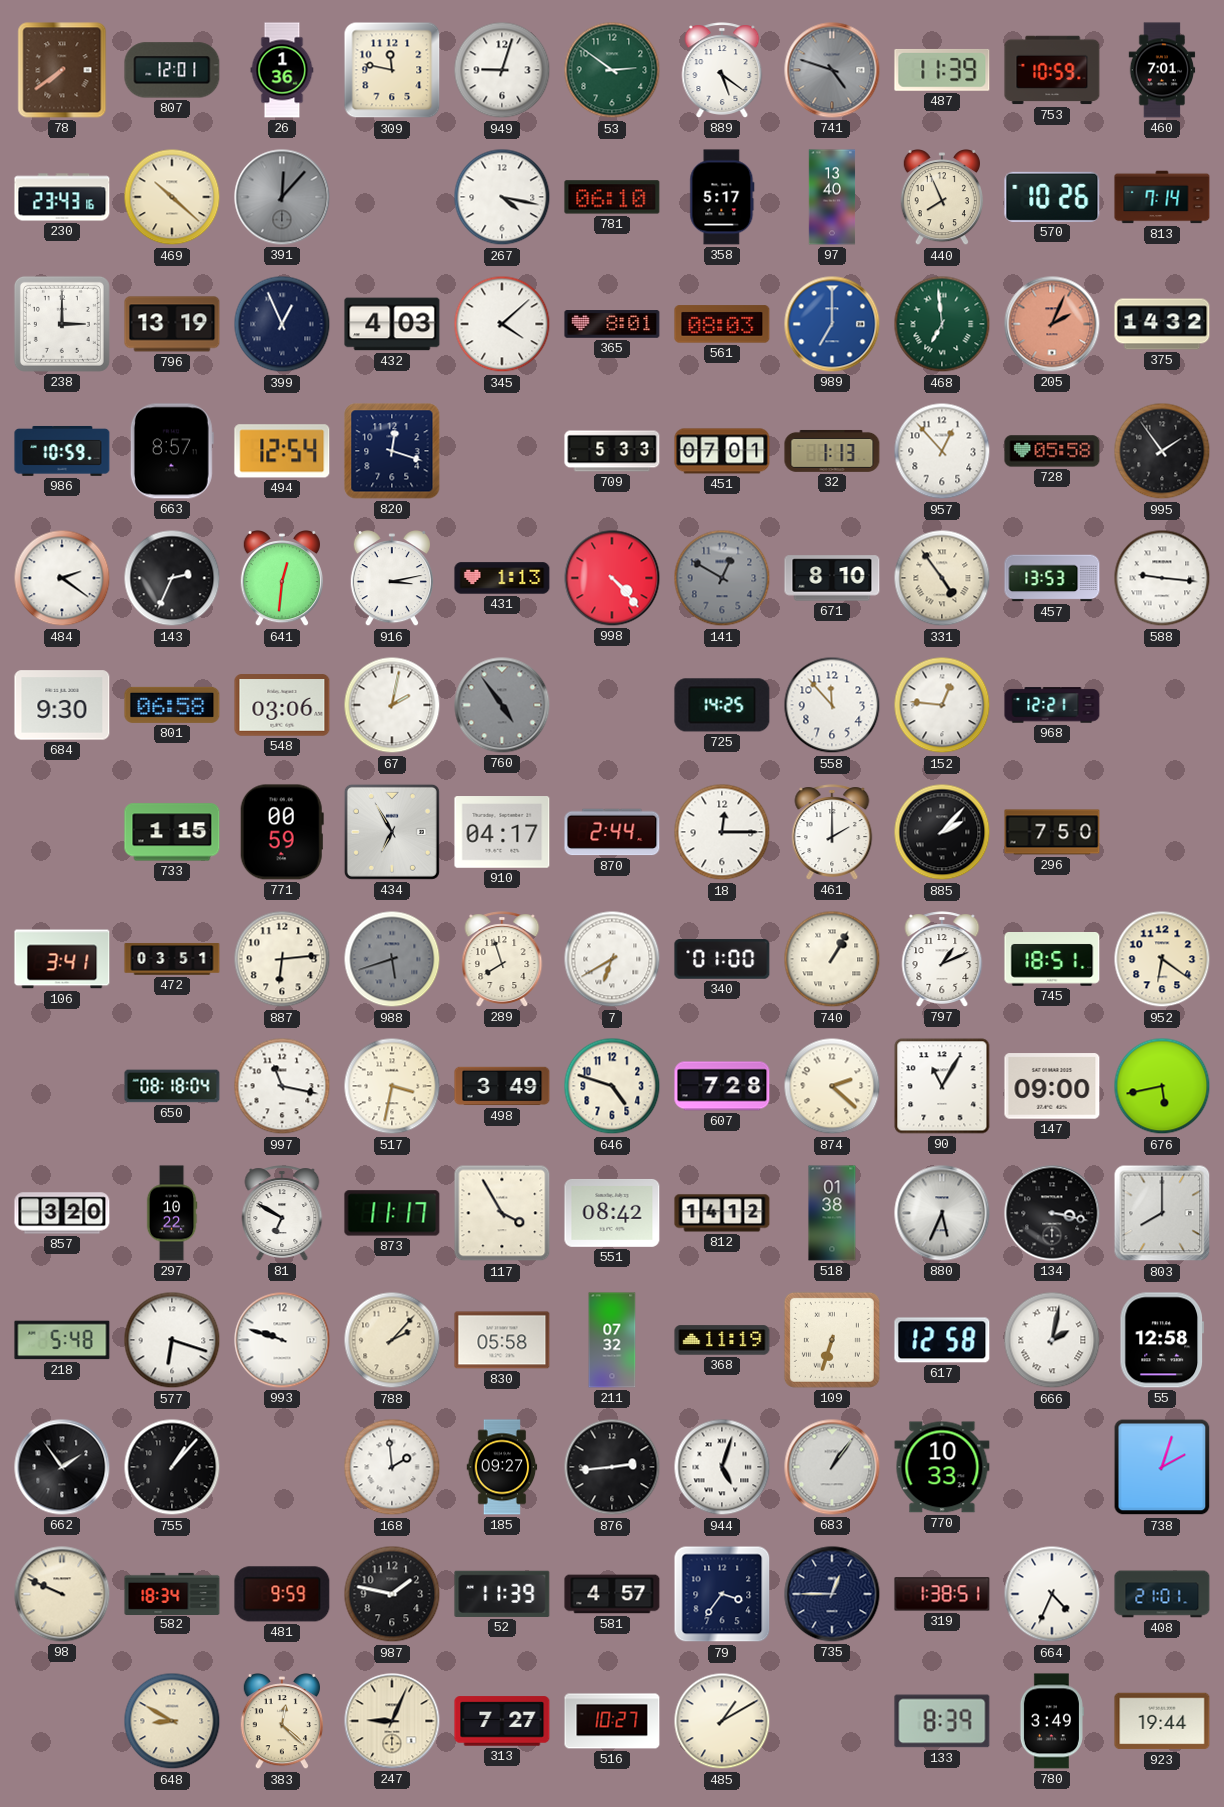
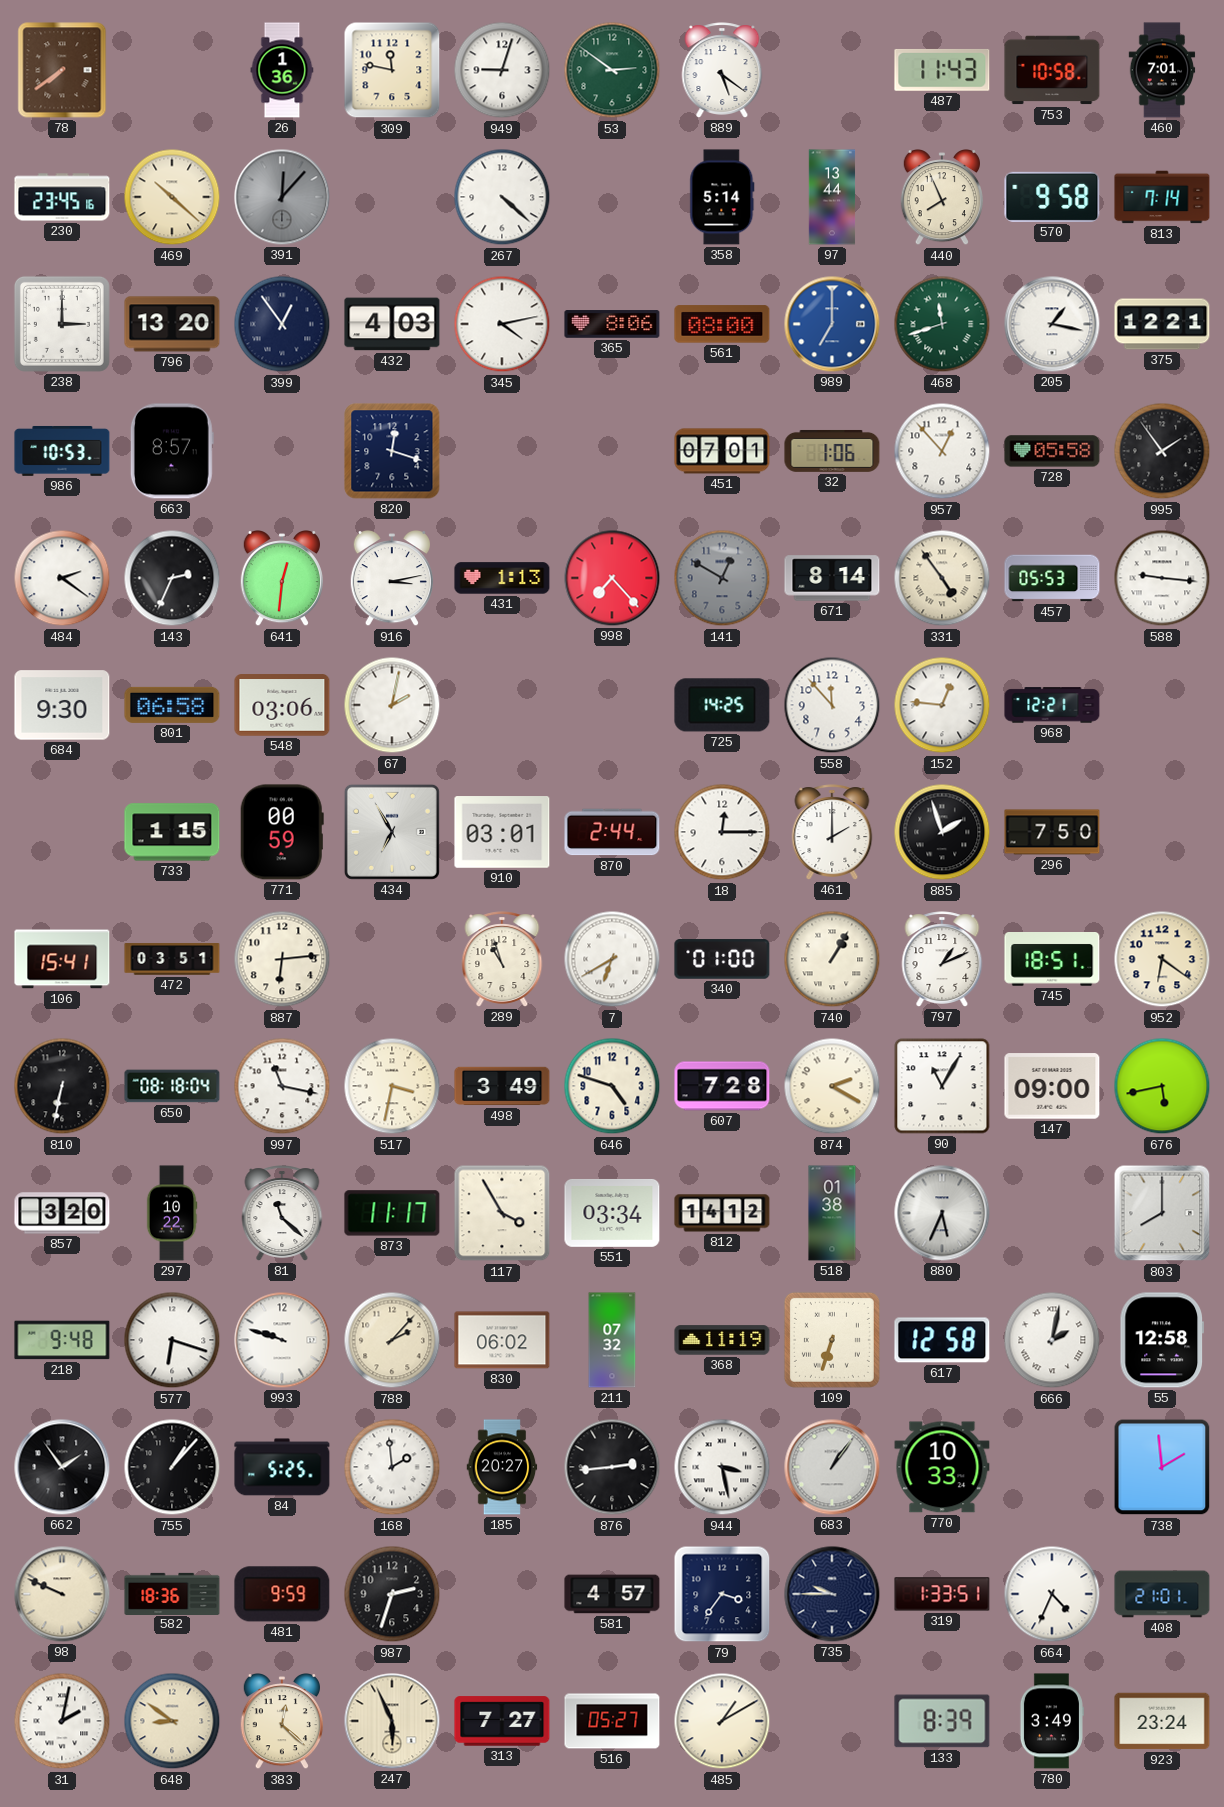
807: 12:01 -> none
741: 4:48 -> none
487: 11:39 -> 11:43
753: 10:59 -> 10:58
230: 23:43 -> 23:45
267: 4:17 -> 4:22
781: 06:10 -> none
358: 5:17 -> 5:14
97: 13:40 -> 13:44
570: 10:26 -> 9:58
796: 13:19 -> 13:20
399: 12:56 -> 12:54
345: 4:08 -> 4:13
365: 8:01 -> 8:06
561: 08:03 -> 08:00
468: 6:59 -> 11:42
205: 2:04 -> 1:17
205 dial: salmon -> white
375: 14:32 -> 12:21
986: 10:59 -> 10:53
494: 12:54 -> none
709: 5:33 -> none
32: 1:13 -> 1:06
998: 4:23 -> 7:23
671: 8:10 -> 8:14
457: 13:53 -> 05:53
760: 4:54 -> none
910: 04:17 -> 03:01
885: 2:07 -> 1:57
106: 3:41 -> 15:41
988: 5:42 -> none
289: 7:57 -> 10:57
810: none -> 6:32
874: 2:22 -> 2:20
81: 6:50 -> 11:22
551: 08:42 -> 03:34
134: 3:17 -> none
218: 5:48 -> 9:48
830: 05:58 -> 06:02
84: none -> 5:25
185: 09:27 -> 20:27
944: 5:03 -> 3:28
738: 2:03 -> 1:59
582: 18:34 -> 18:36
987: 1:47 -> 2:33
52: 11:39 -> none
735: 12:45 -> 9:45
319: 1:38 -> 1:33
31: none -> 2:02
648: 8:50 -> 8:51
247: 9:04 -> 5:56
516: 10:27 -> 05:27
923: 19:44 -> 23:24
